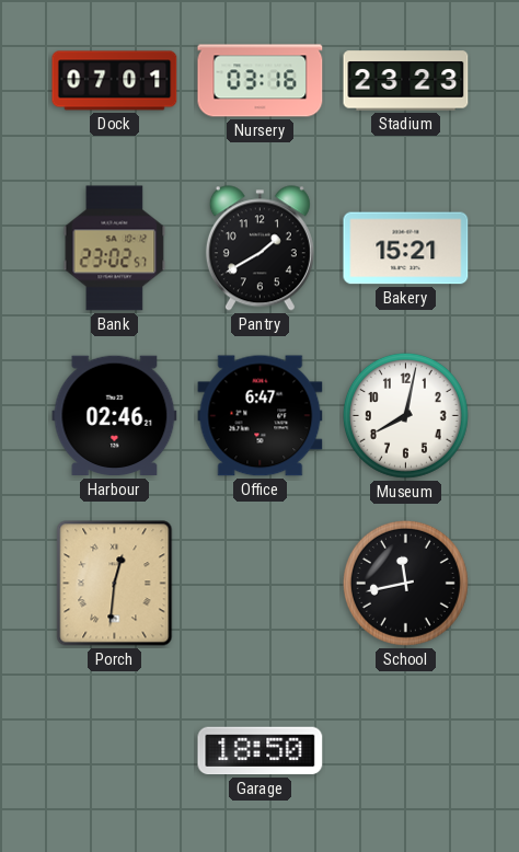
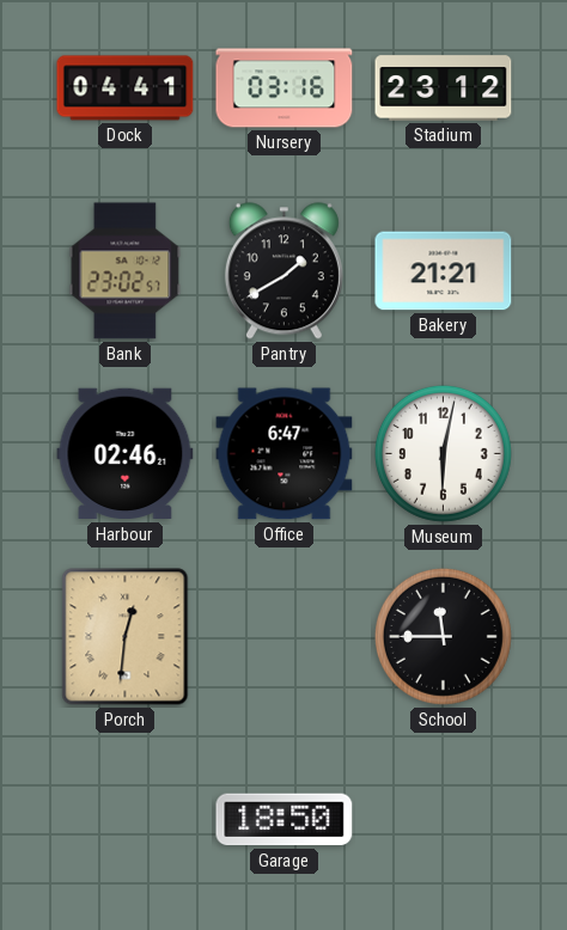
Dock: 07:01 -> 04:41
Stadium: 23:23 -> 23:12
Bakery: 15:21 -> 21:21
Museum: 8:02 -> 6:02
School: 11:43 -> 11:45
